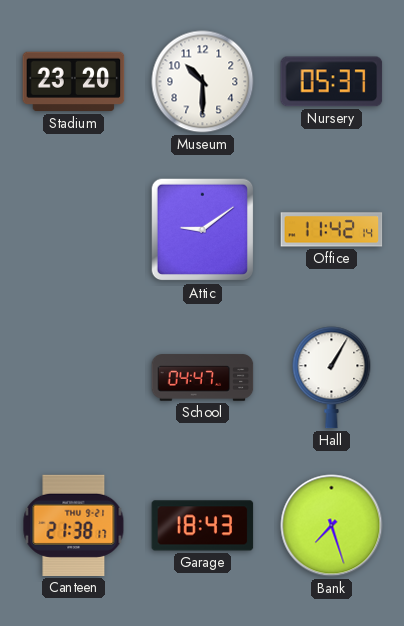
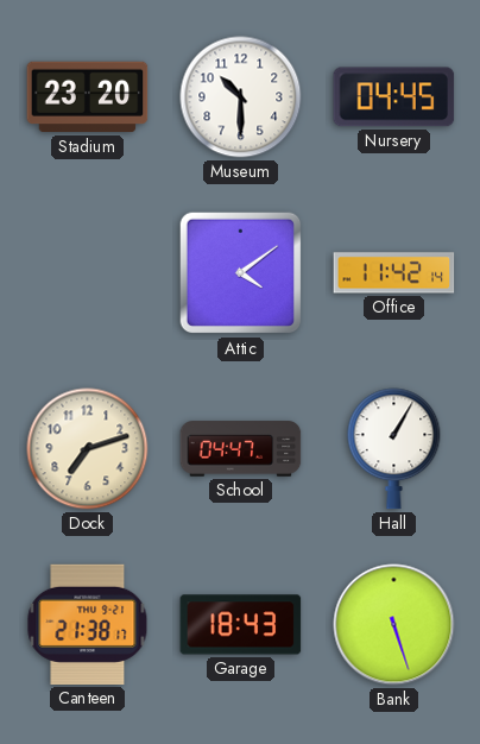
Nursery: 05:37 -> 04:45
Attic: 9:09 -> 4:09
Dock: none -> 7:12
Bank: 7:27 -> 5:27
